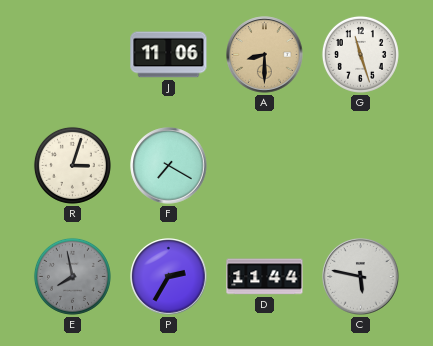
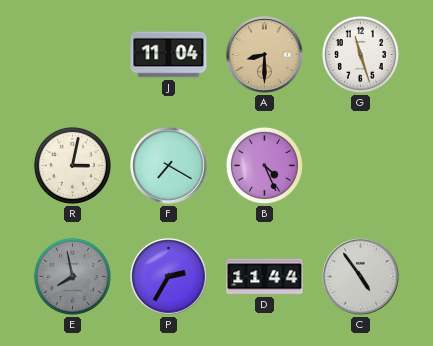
J: 11:06 -> 11:04
R: 3:03 -> 3:02
B: none -> 4:26
C: 5:47 -> 4:54
